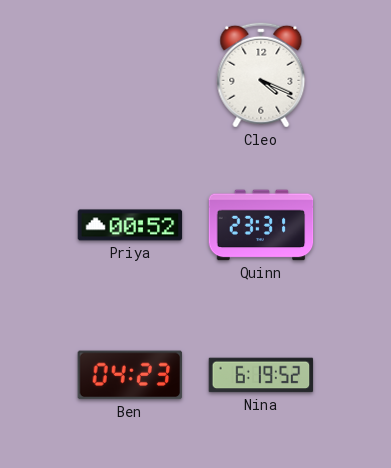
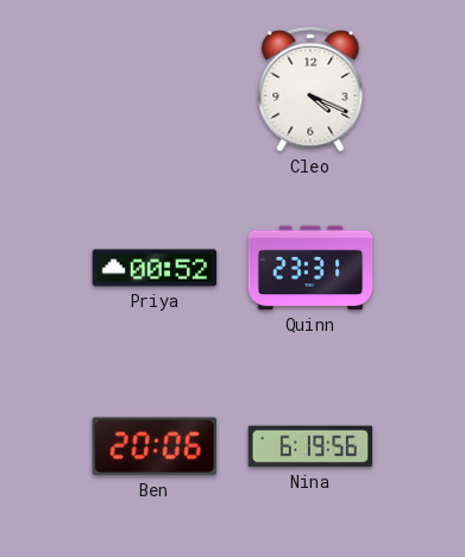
Ben: 04:23 -> 20:06
Nina: 6:19:52 -> 6:19:56
